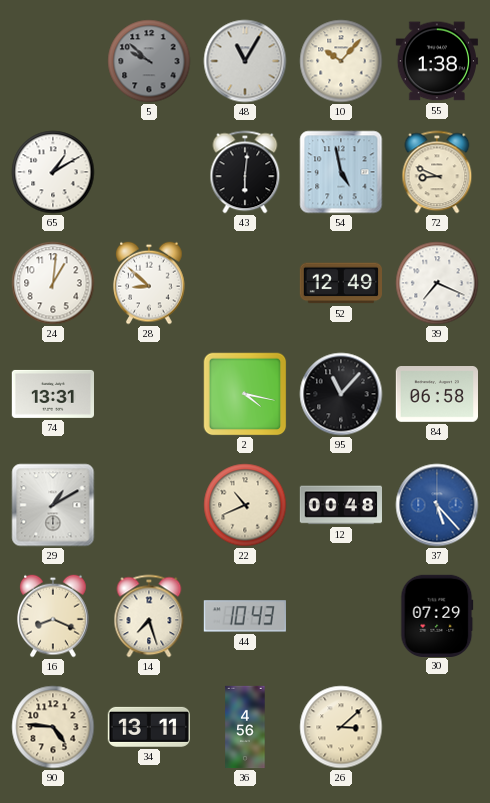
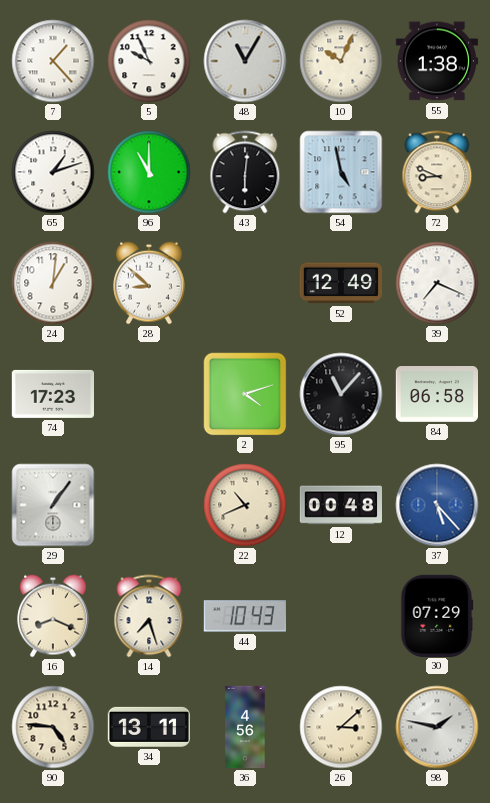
7: none -> 1:23
5: 9:52 -> 9:56
5 dial: grey -> white
10: 10:07 -> 10:04
65: 1:10 -> 1:12
96: none -> 11:00
74: 13:31 -> 17:23
2: 4:17 -> 4:12
29: 1:10 -> 1:06
98: none -> 1:47
